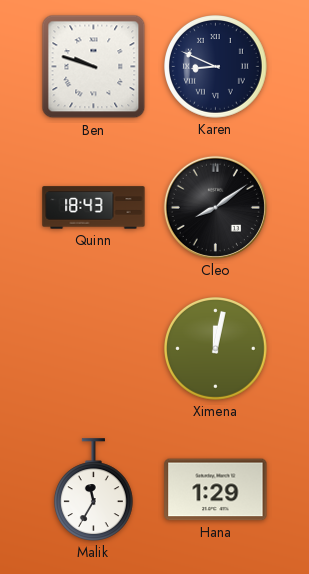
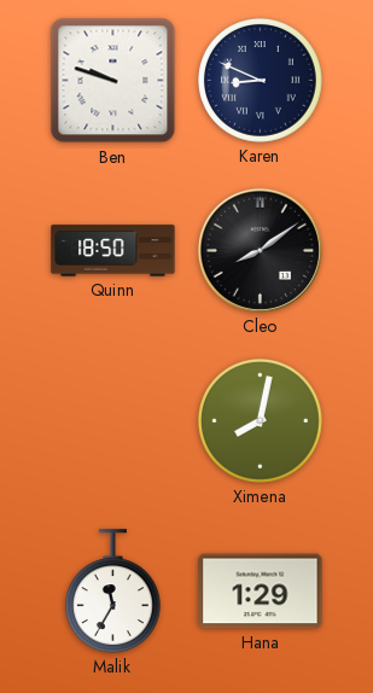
Quinn: 18:43 -> 18:50
Ximena: 12:02 -> 8:02
